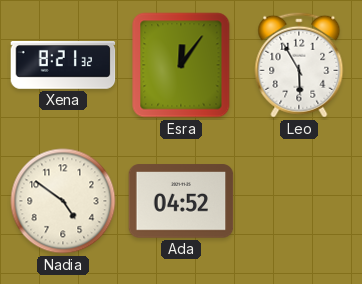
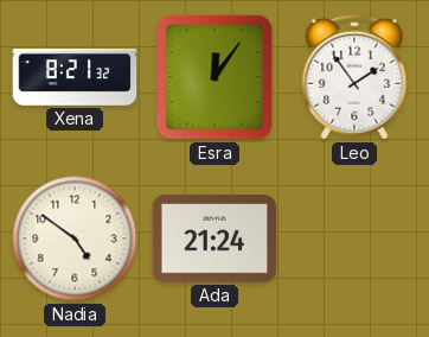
Leo: 5:55 -> 1:54
Ada: 04:52 -> 21:24
